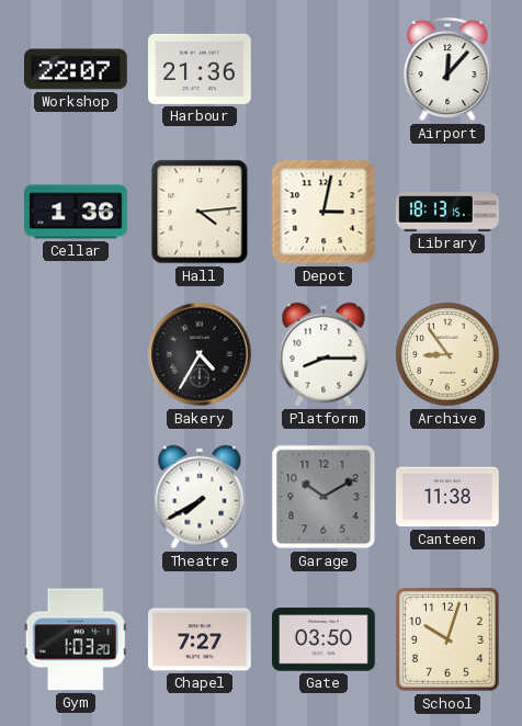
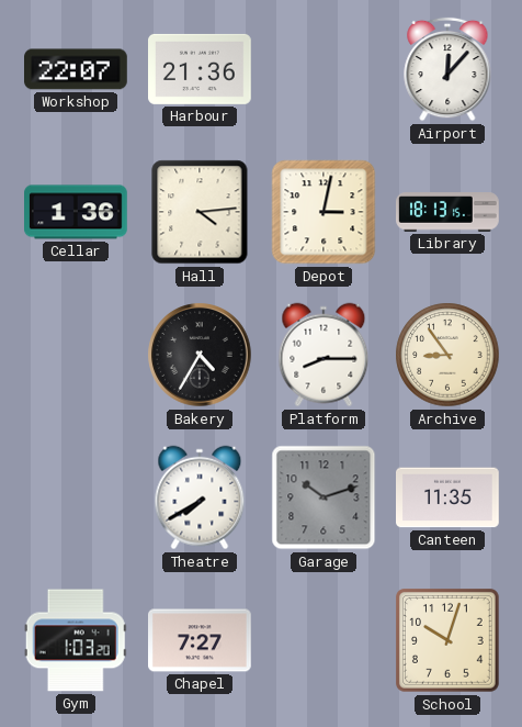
Garage: 10:10 -> 10:12
Canteen: 11:38 -> 11:35
Gate: 03:50 -> none
